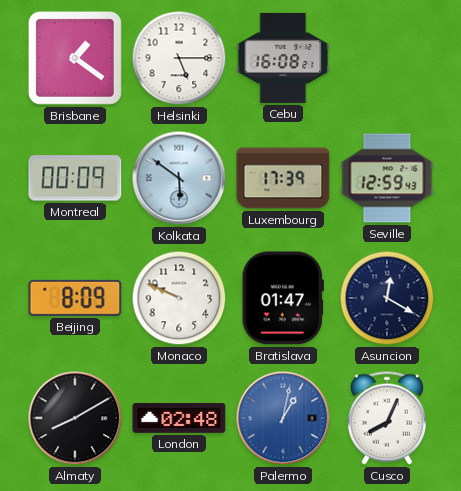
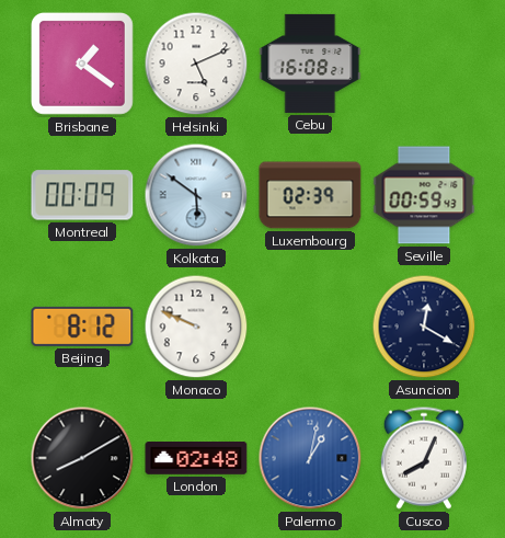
Helsinki: 5:15 -> 5:11
Luxembourg: 17:39 -> 02:39
Seville: 12:59 -> 00:59
Beijing: 8:09 -> 8:12
Bratislava: 01:47 -> none
